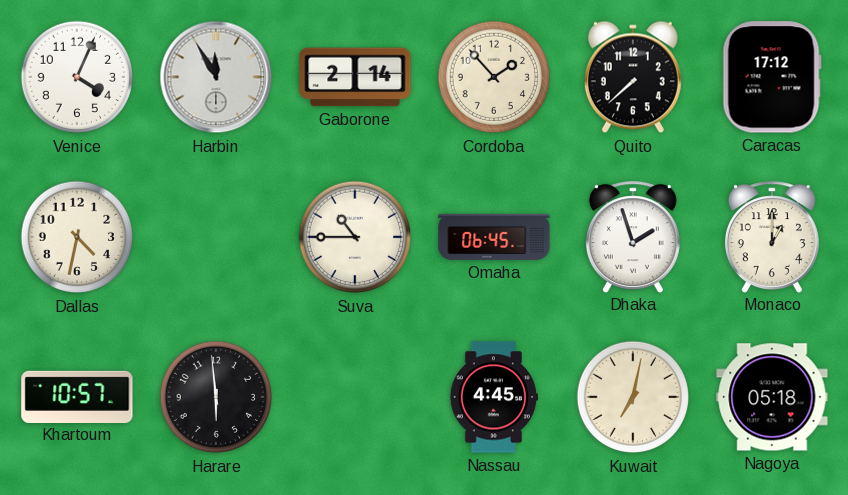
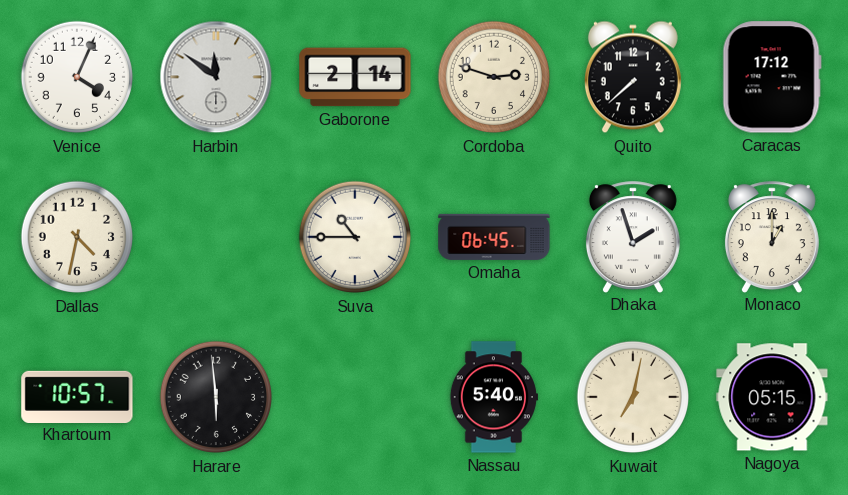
Harbin: 11:55 -> 11:51
Cordoba: 1:53 -> 2:48
Nassau: 4:45 -> 5:40
Nagoya: 05:18 -> 05:15
